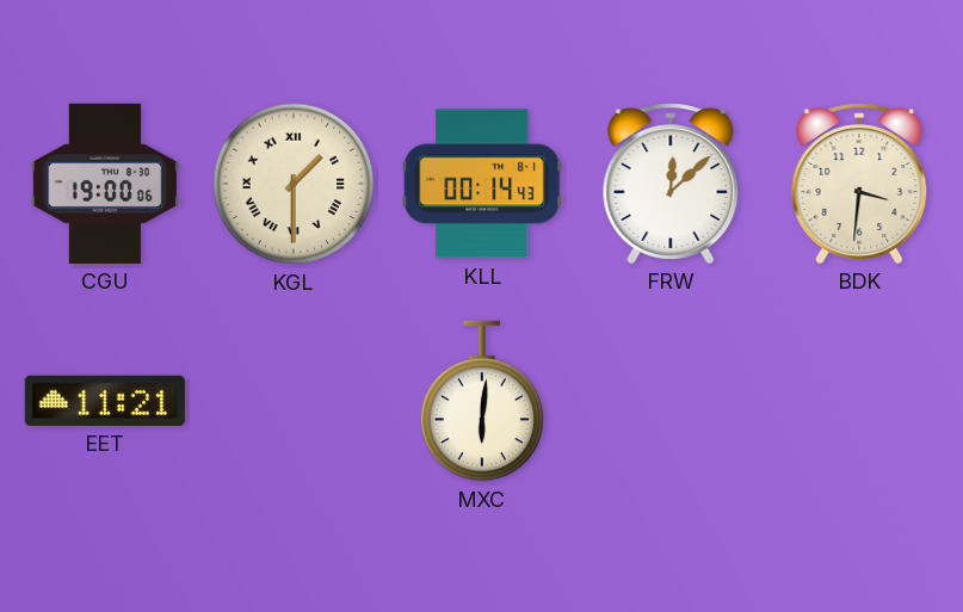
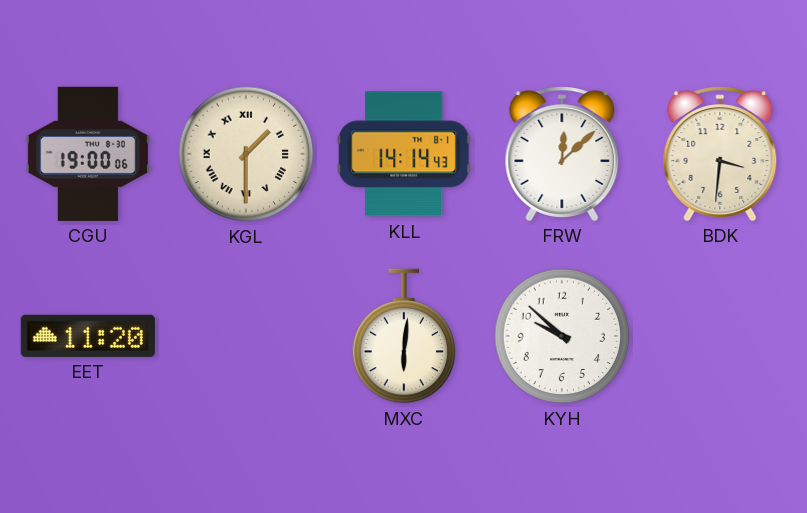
KLL: 00:14 -> 14:14
EET: 11:21 -> 11:20
KYH: none -> 9:52
